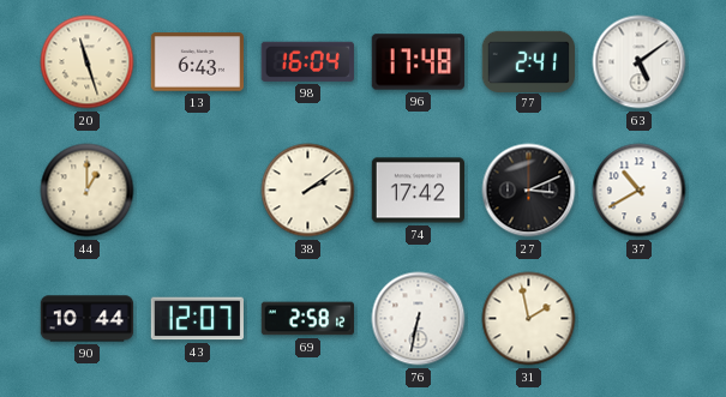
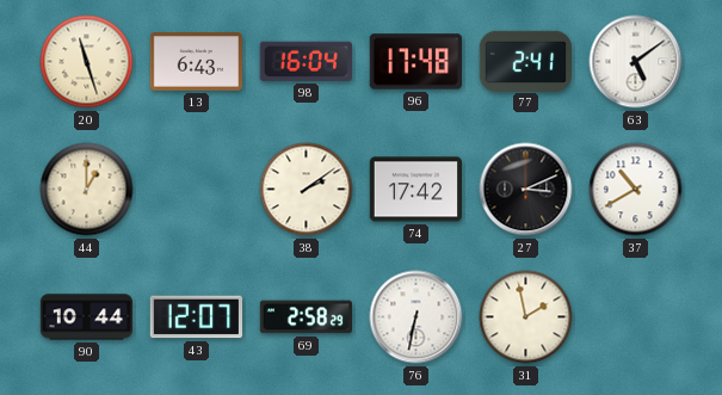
69: 2:58:12 -> 2:58:29
